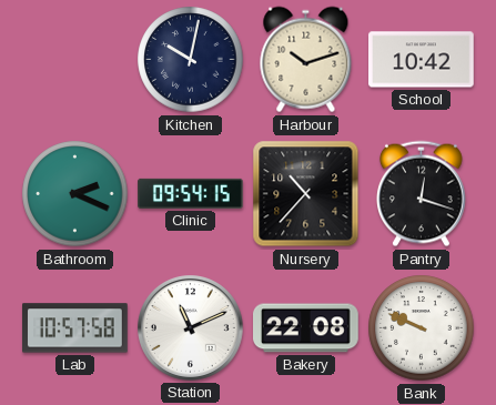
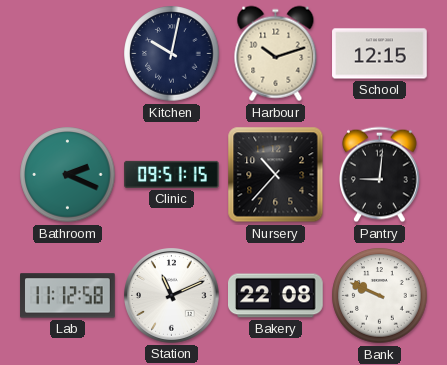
School: 10:42 -> 12:15
Clinic: 09:54 -> 09:51
Pantry: 12:18 -> 9:01
Lab: 10:57 -> 11:12
